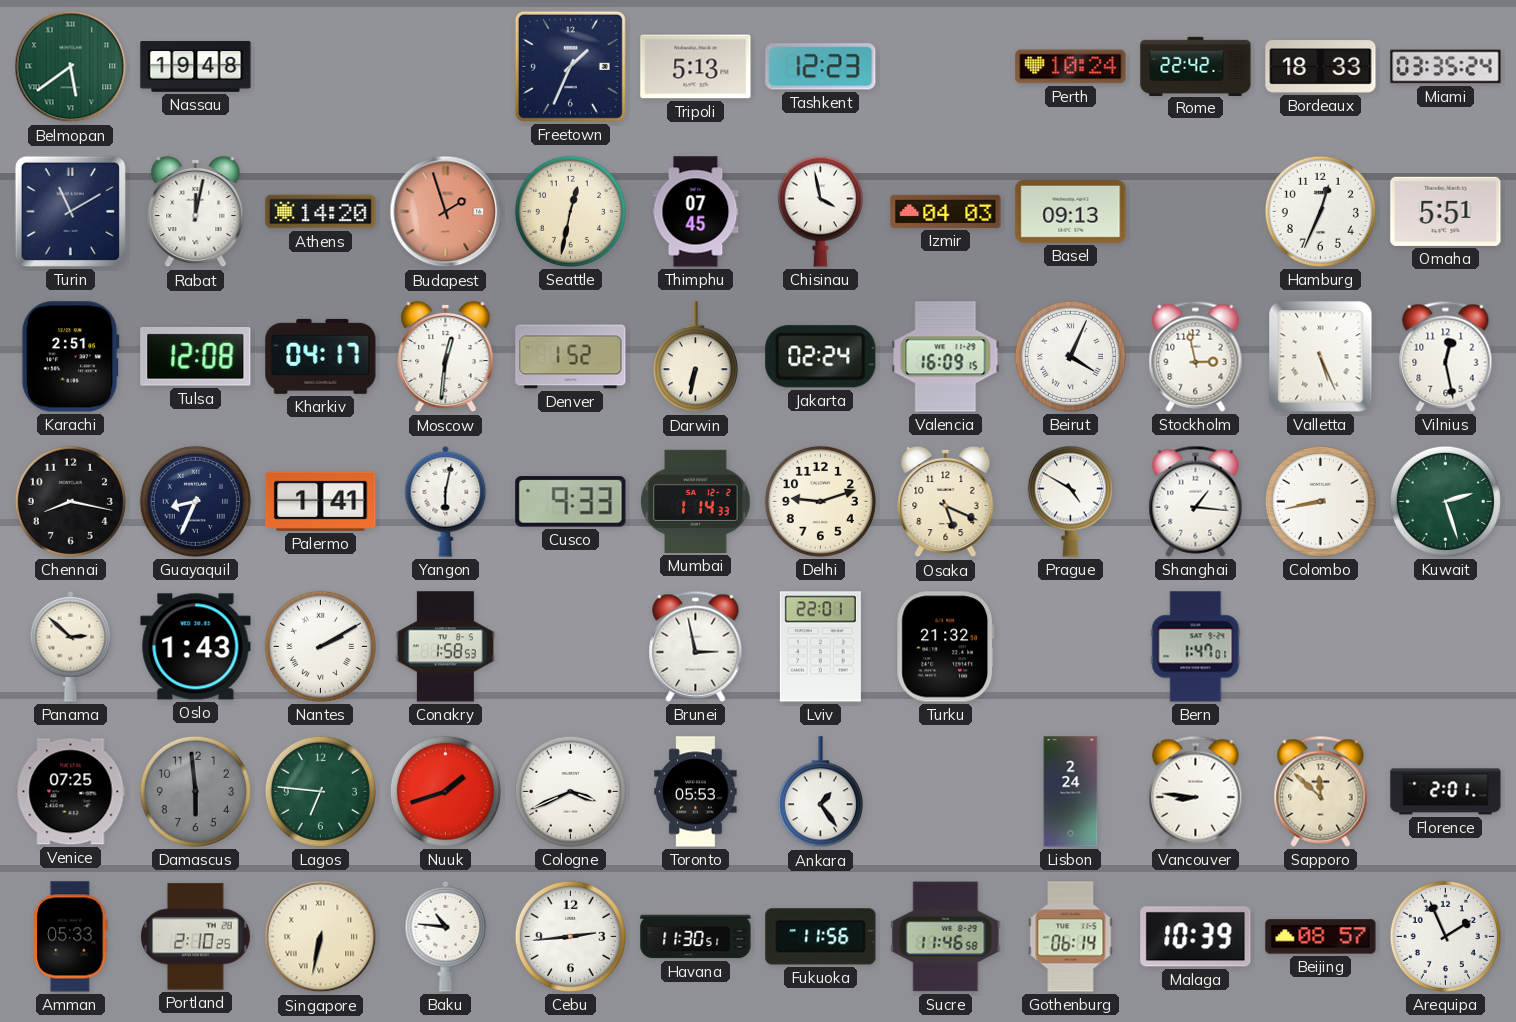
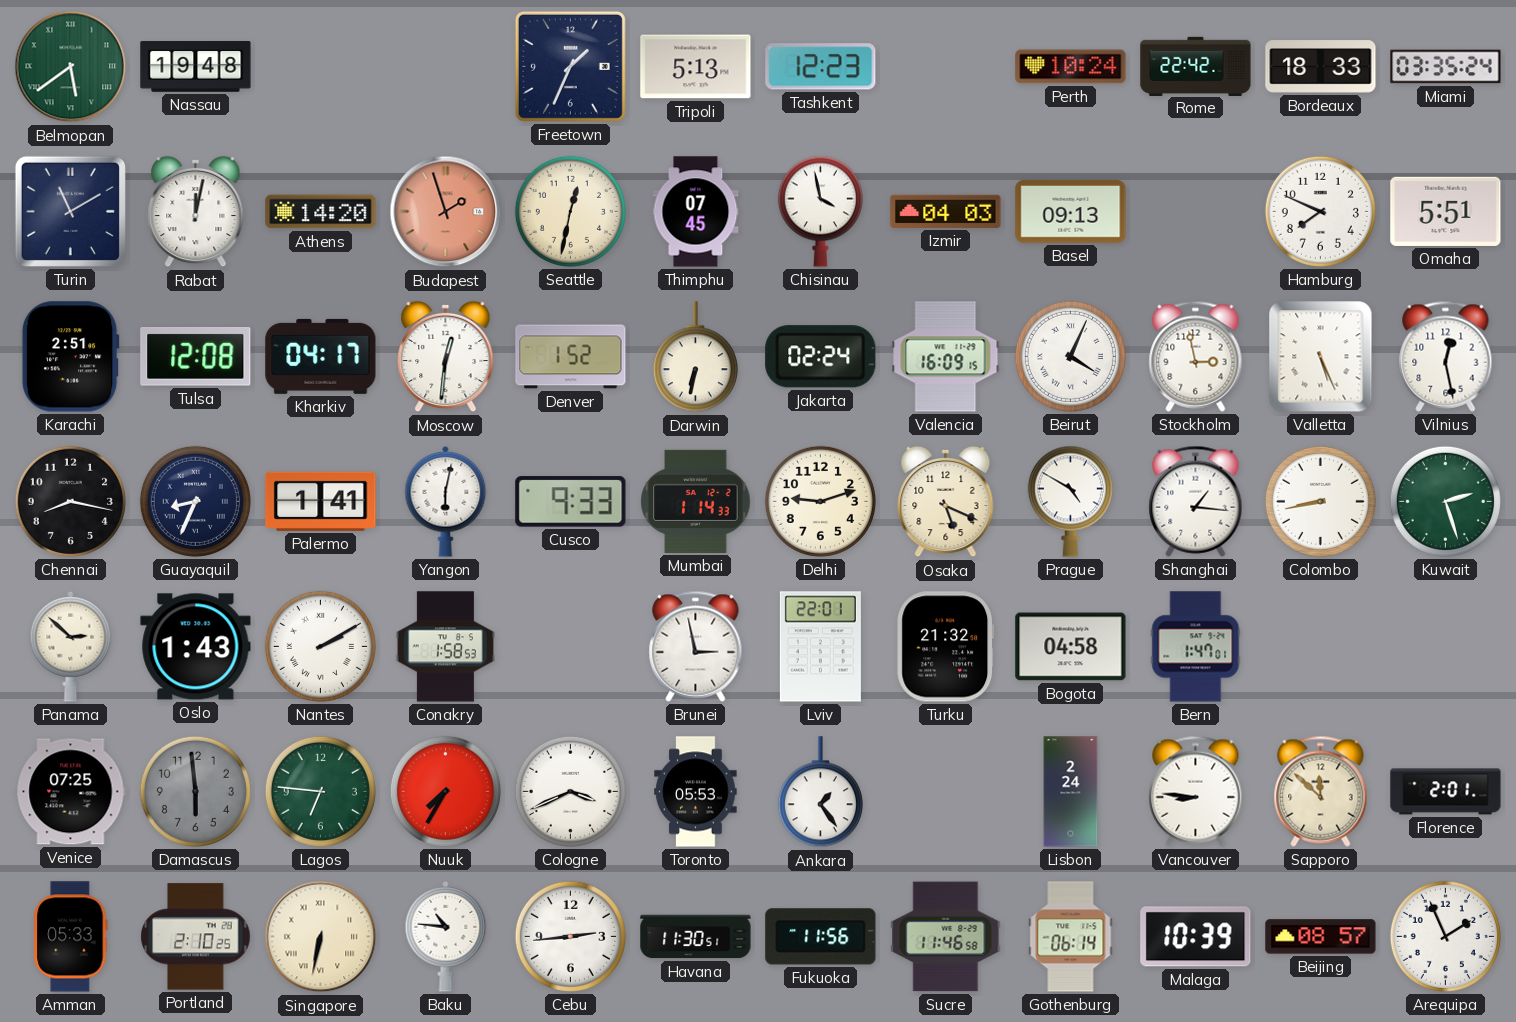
Hamburg: 12:34 -> 7:49
Bogota: none -> 04:58
Nuuk: 1:42 -> 7:35
